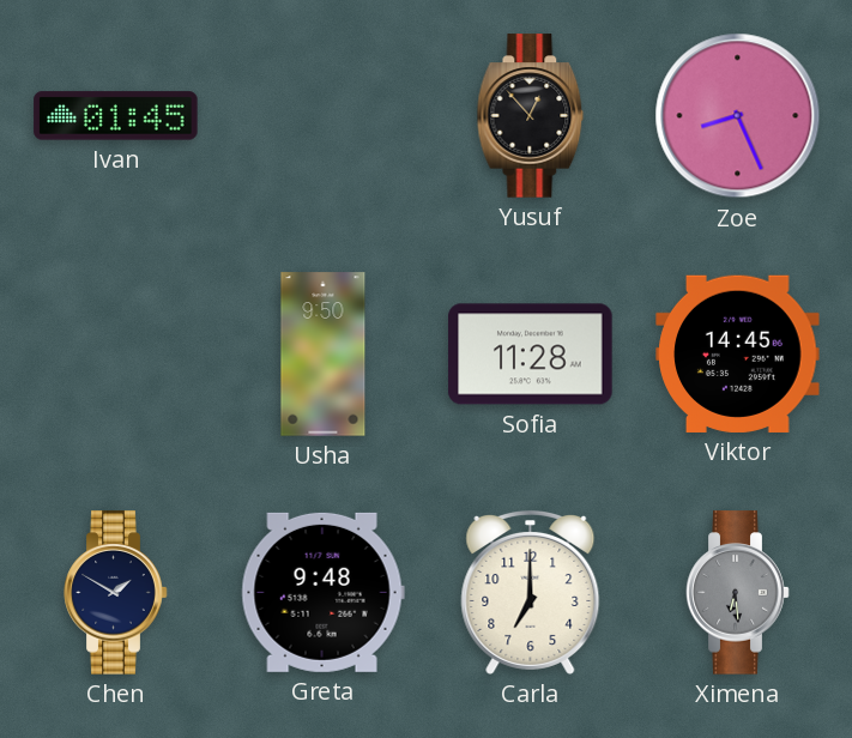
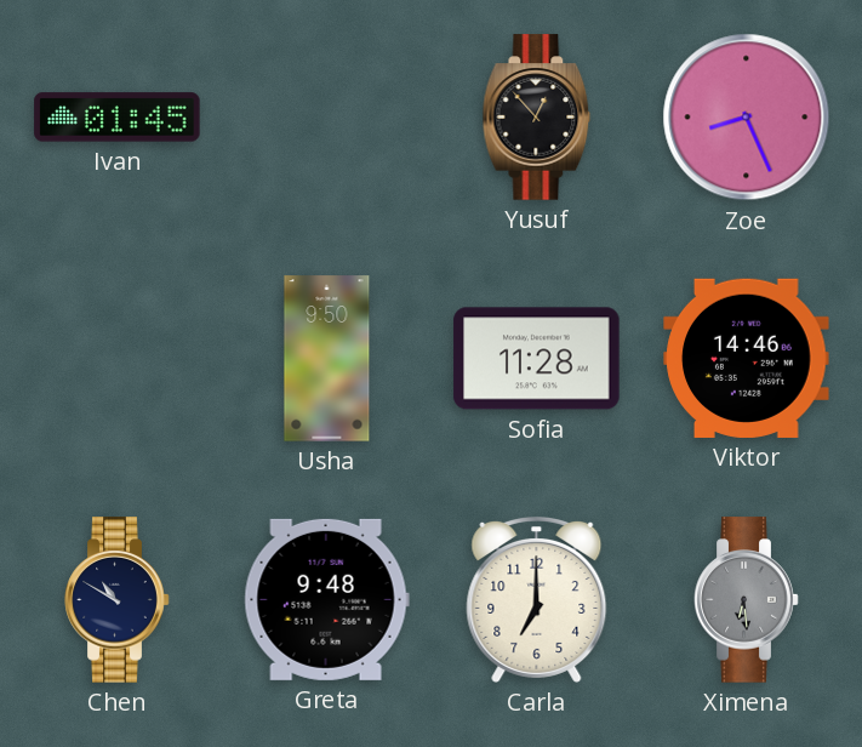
Viktor: 14:45 -> 14:46
Chen: 1:50 -> 10:50
